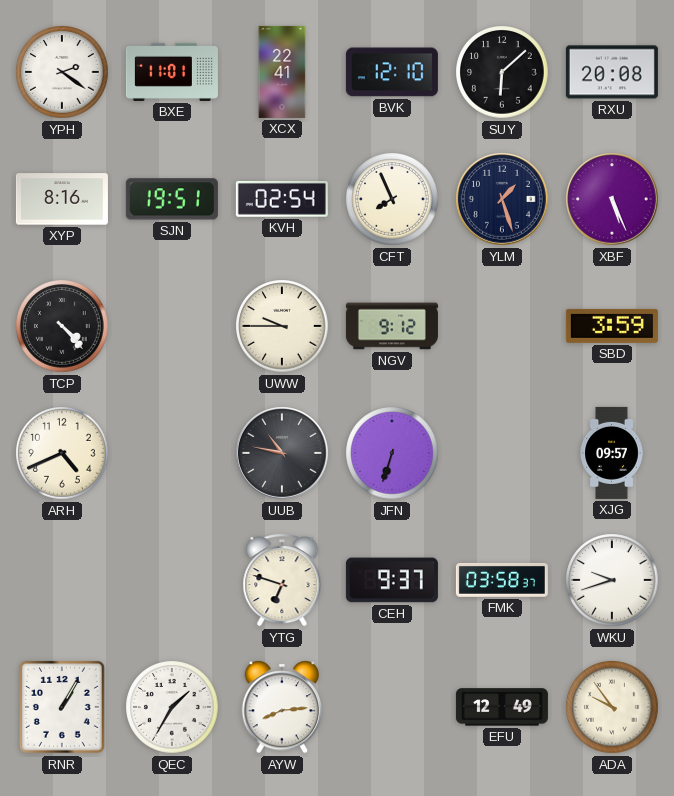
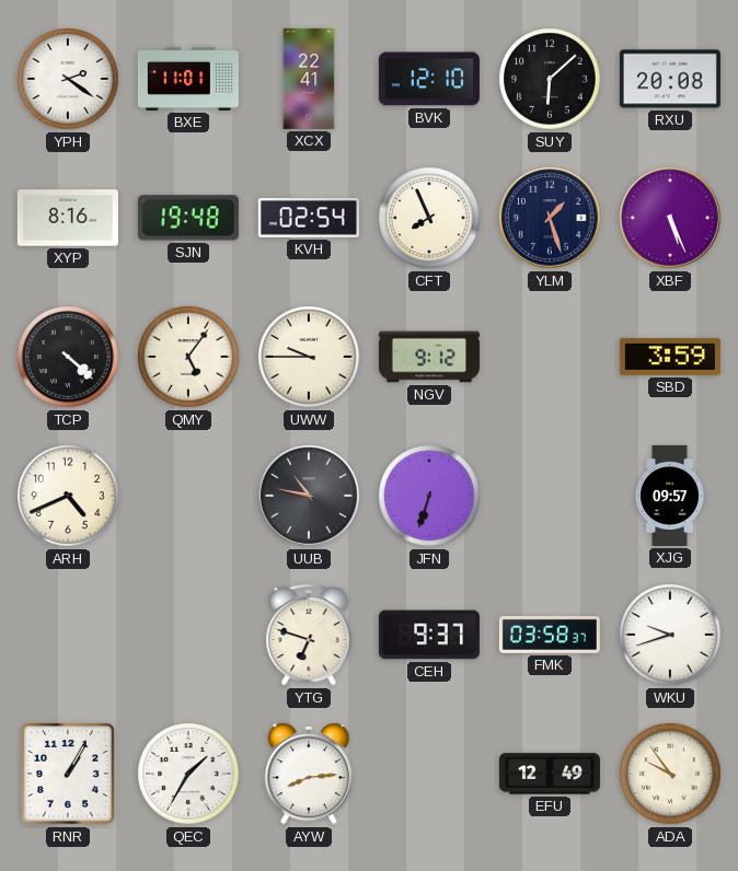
SJN: 19:51 -> 19:48
TCP: 4:23 -> 4:22
QMY: none -> 5:06
